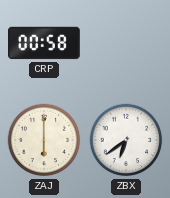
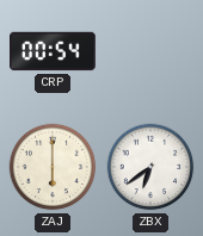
CRP: 00:58 -> 00:54
